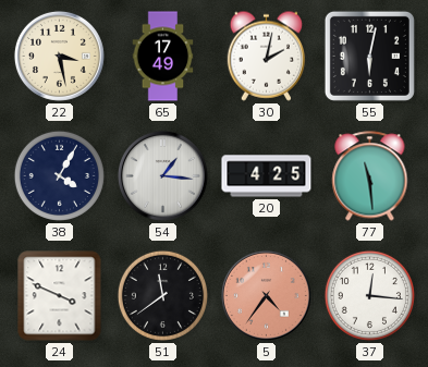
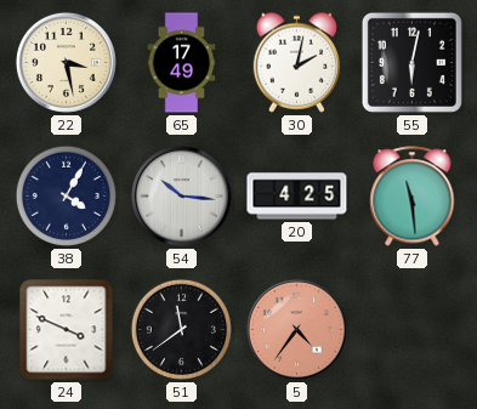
54: 1:16 -> 10:16
37: 12:16 -> none
